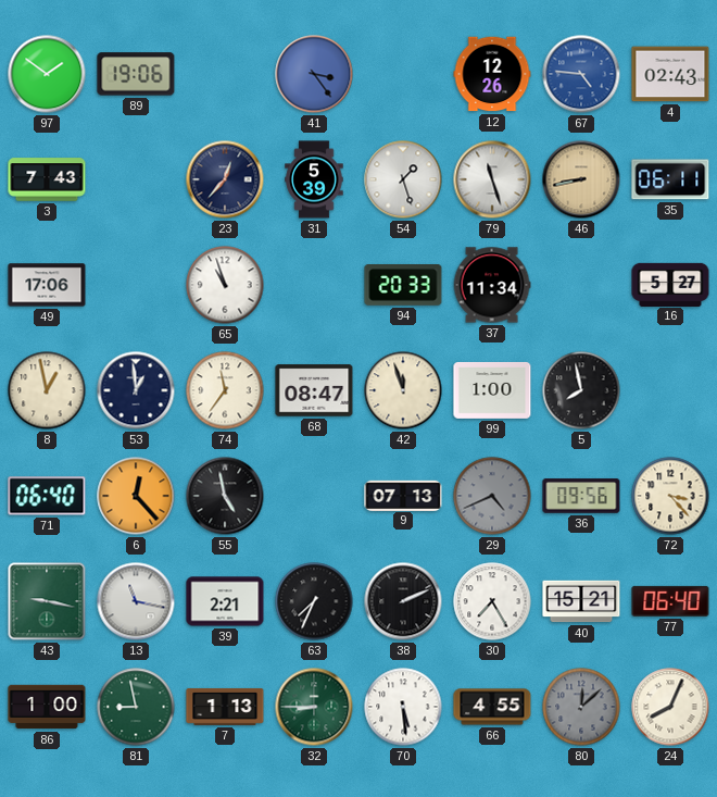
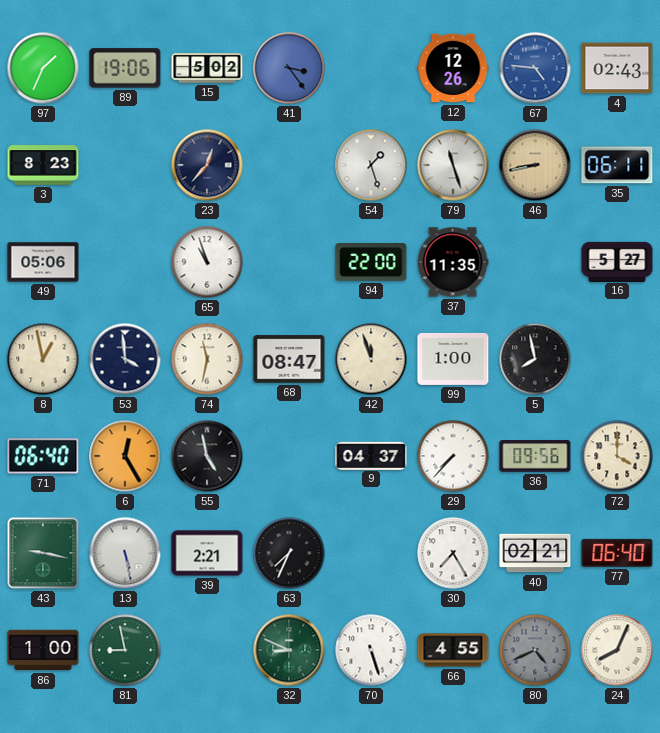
97: 1:51 -> 1:34
15: none -> 5:02
3: 7:43 -> 8:23
31: 5:39 -> none
49: 17:06 -> 05:06
94: 20:33 -> 22:00
37: 11:34 -> 11:35
53: 12:59 -> 3:59
74: 11:36 -> 11:32
6: 12:23 -> 12:25
9: 07:13 -> 04:37
29: 4:41 -> 7:37
29 dial: grey -> white
72: 3:23 -> 4:00
13: 11:17 -> 5:28
38: 2:11 -> none
40: 15:21 -> 02:21
7: 1:13 -> none
32: 8:45 -> 8:49
70: 5:29 -> 5:27
80: 12:08 -> 4:41
